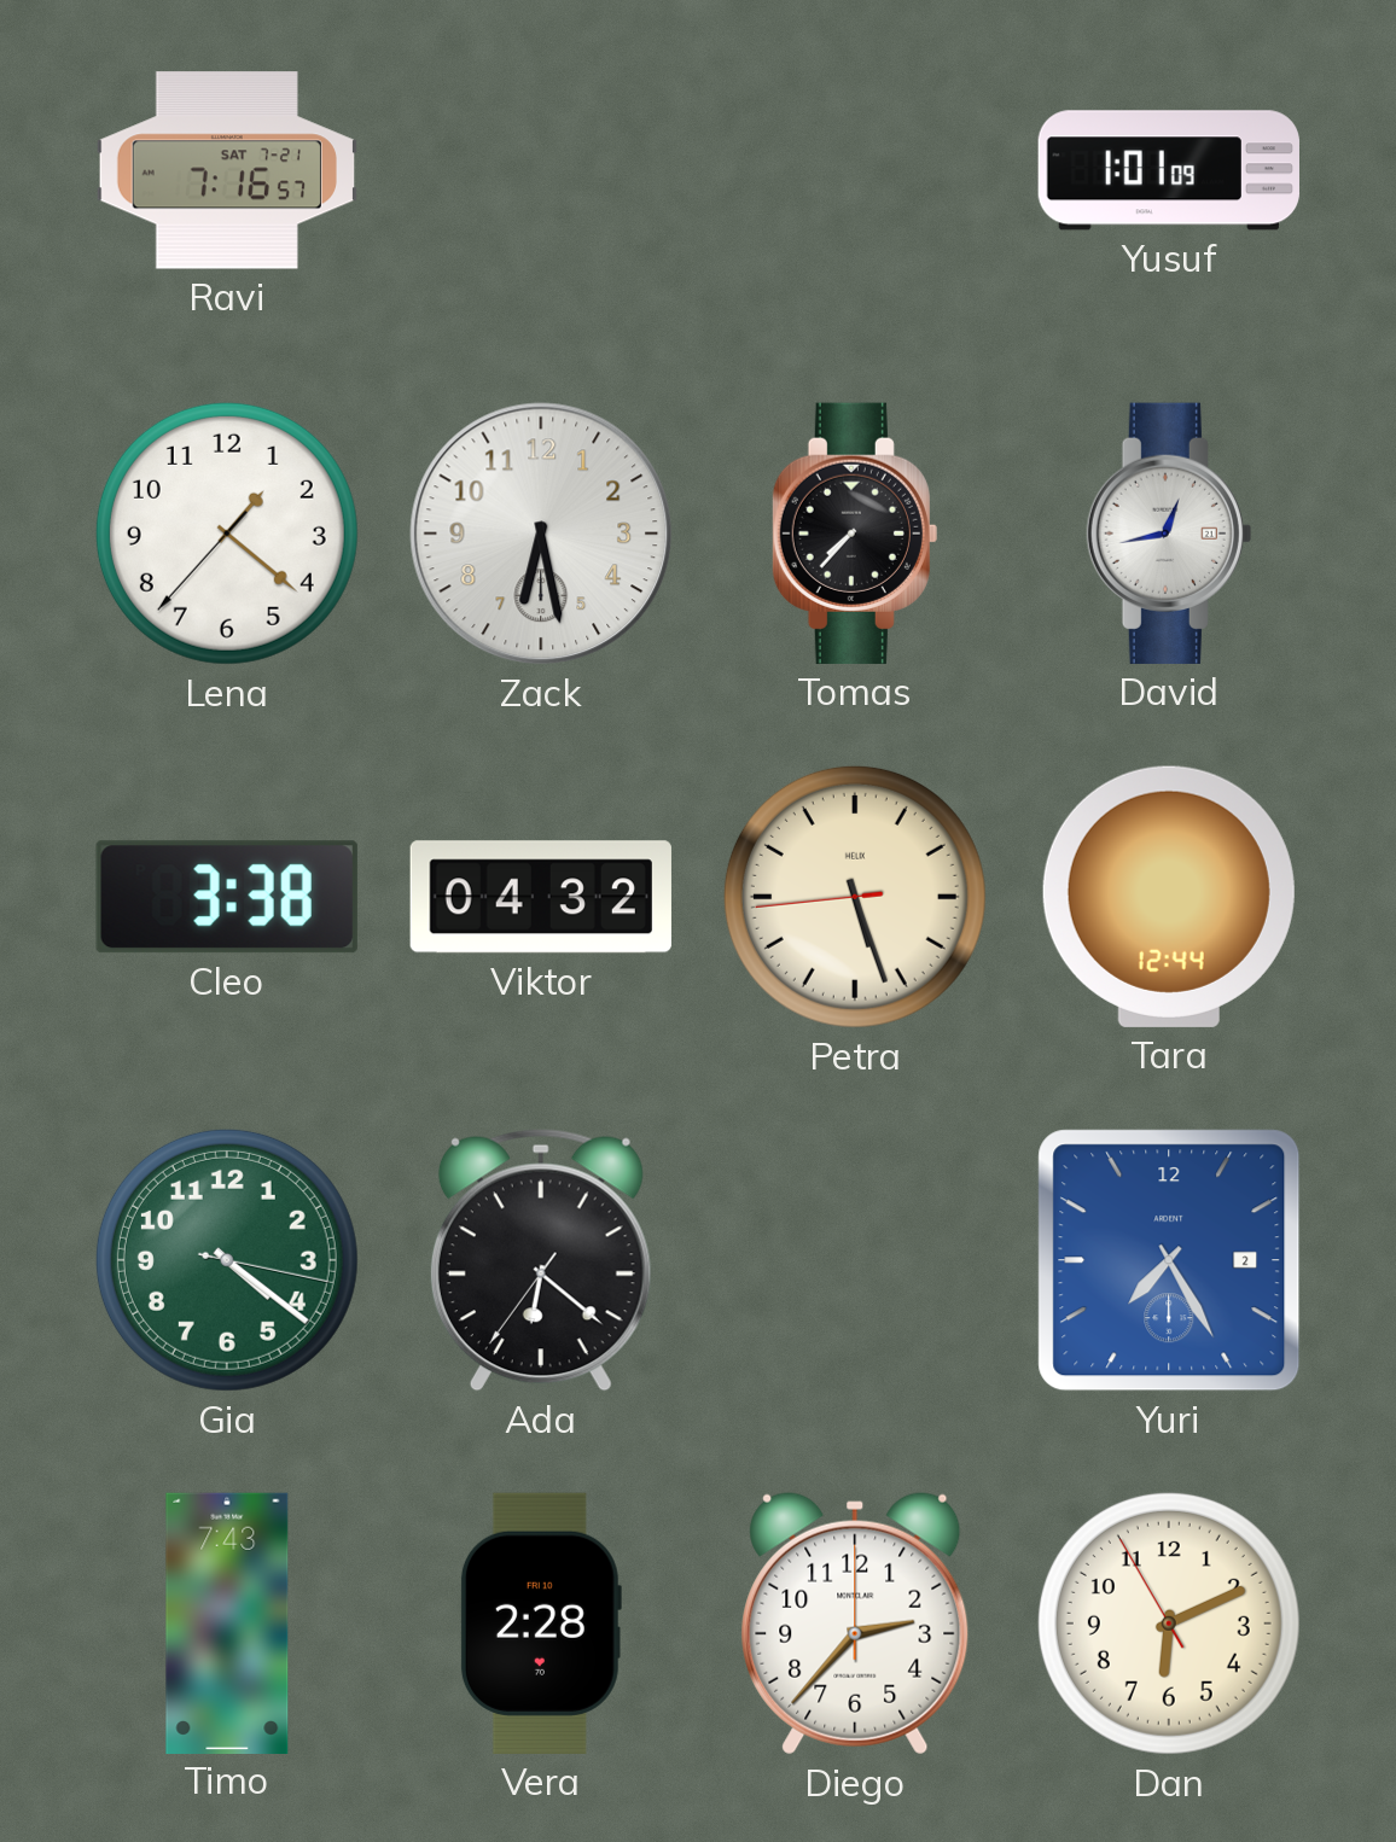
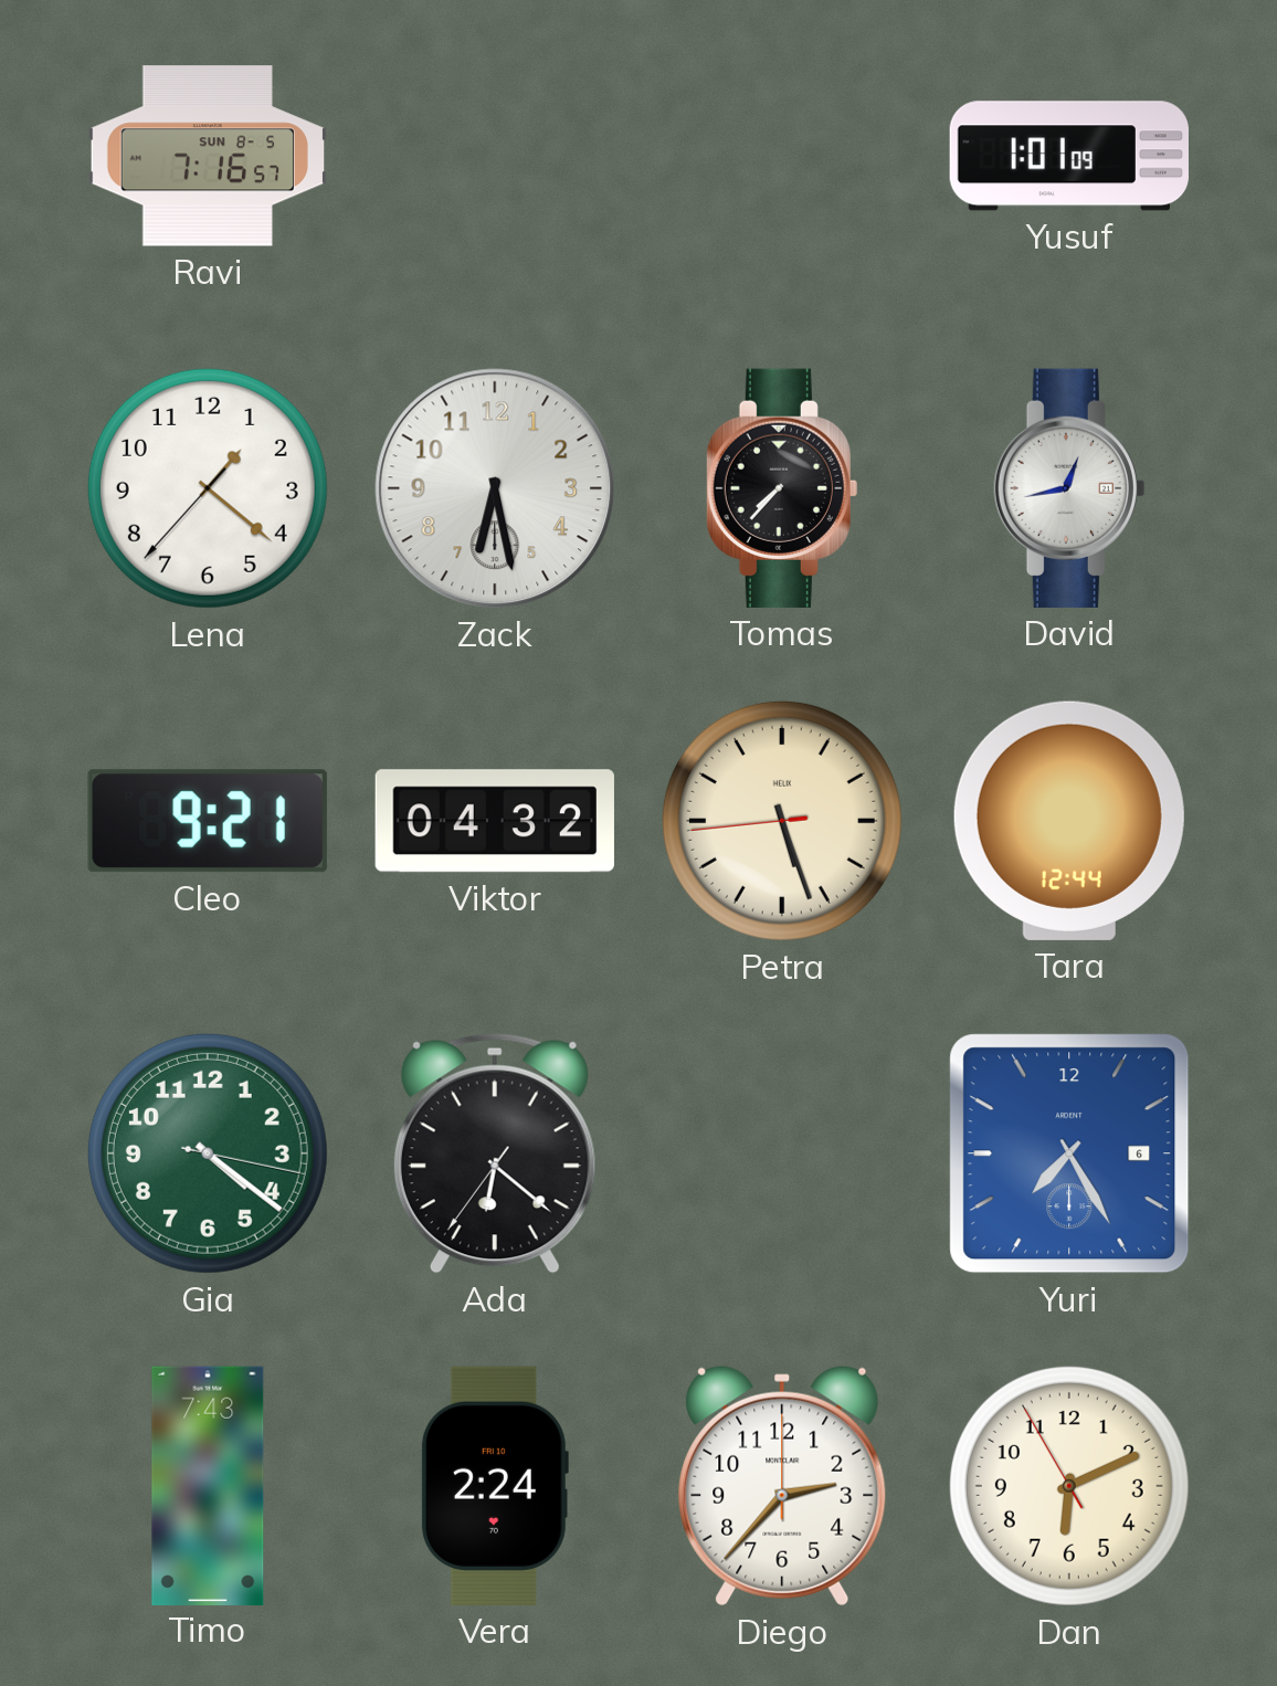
Ravi date: SAT 7-21 -> SUN 8-5
Cleo: 3:38 -> 9:21
Yuri date: 2 -> 6
Vera: 2:28 -> 2:24
